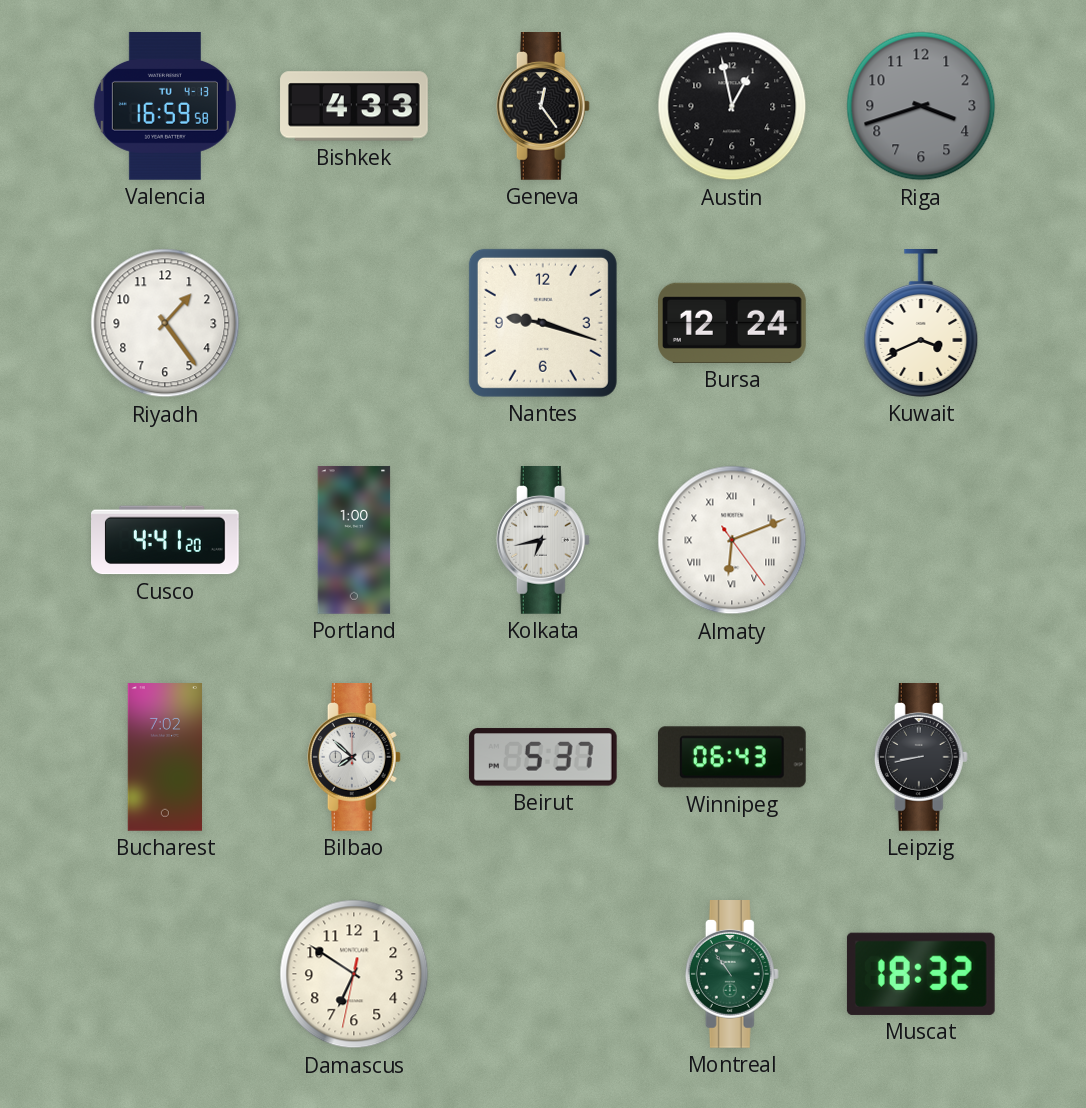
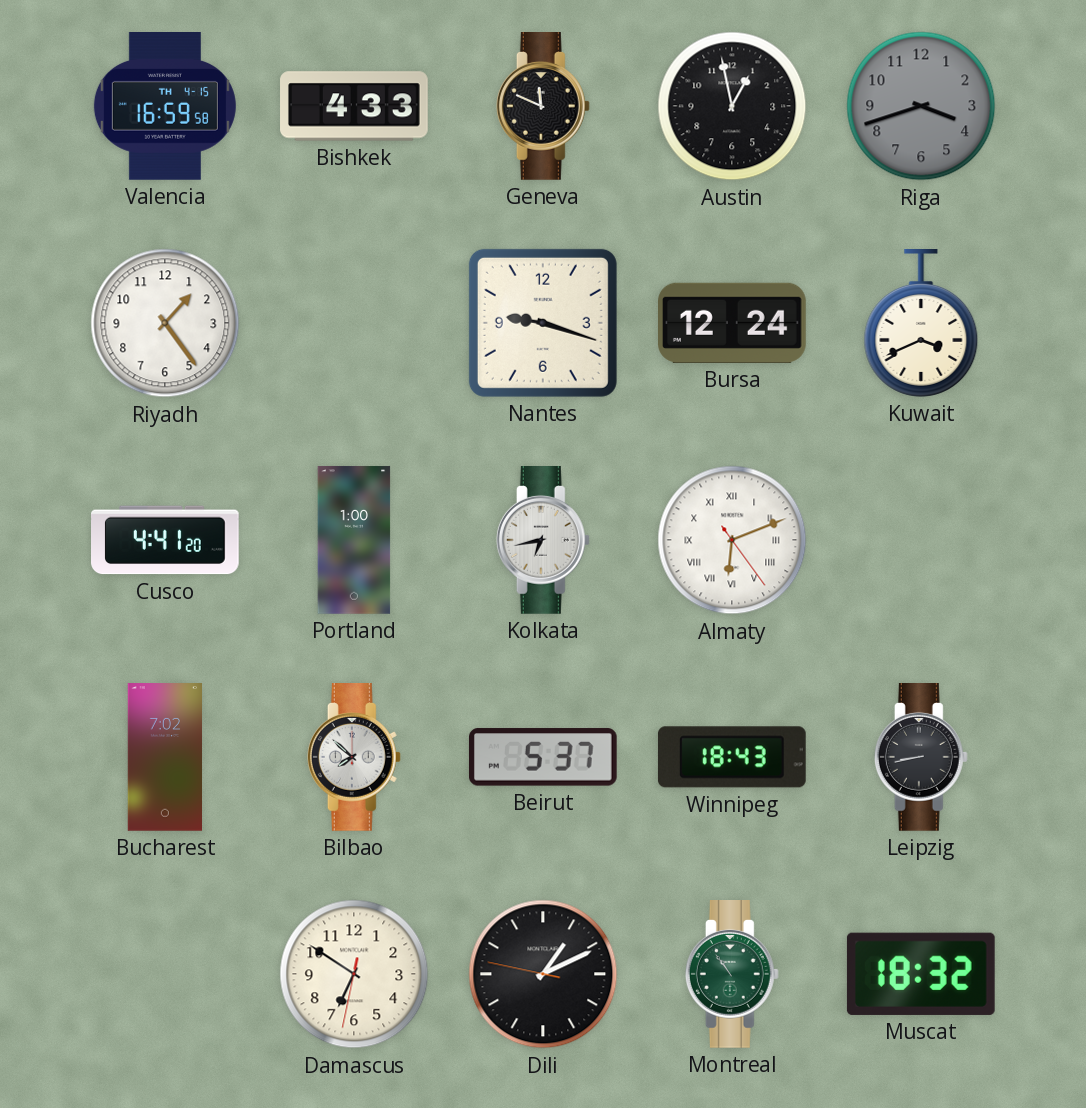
Valencia date: TU 4-13 -> TH 4-15
Geneva: 12:24 -> 11:49
Winnipeg: 06:43 -> 18:43
Dili: none -> 1:10
